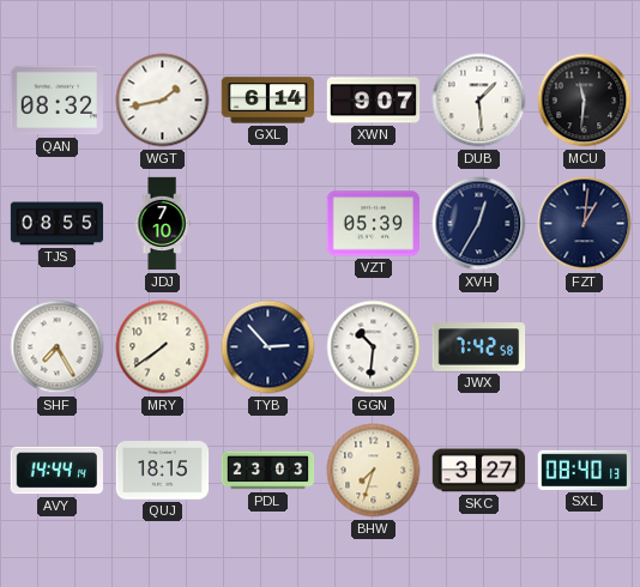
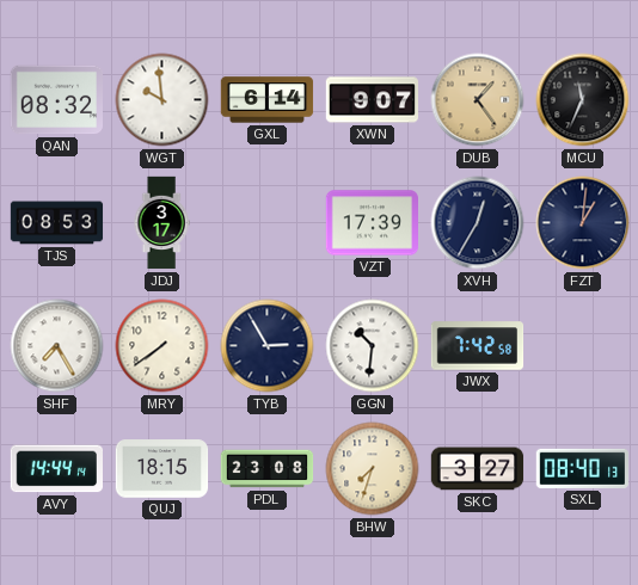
WGT: 1:43 -> 9:59
DUB: 1:29 -> 1:24
DUB dial: white -> champagne
MCU: 11:31 -> 11:34
TJS: 08:55 -> 08:53
JDJ: 7:10 -> 3:17
VZT: 05:39 -> 17:39
TYB: 2:53 -> 2:55
PDL: 23:03 -> 23:08
